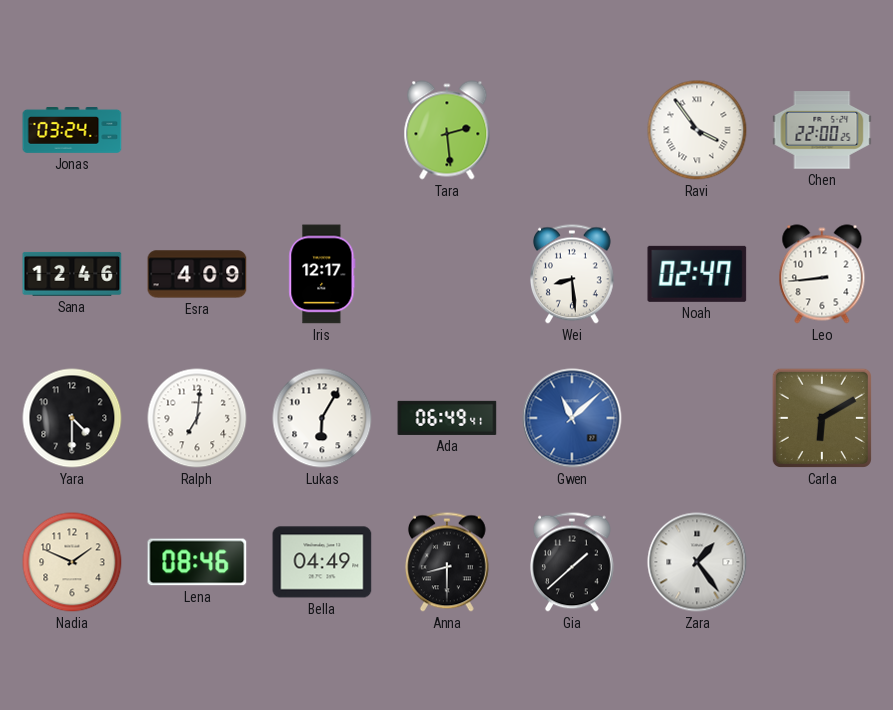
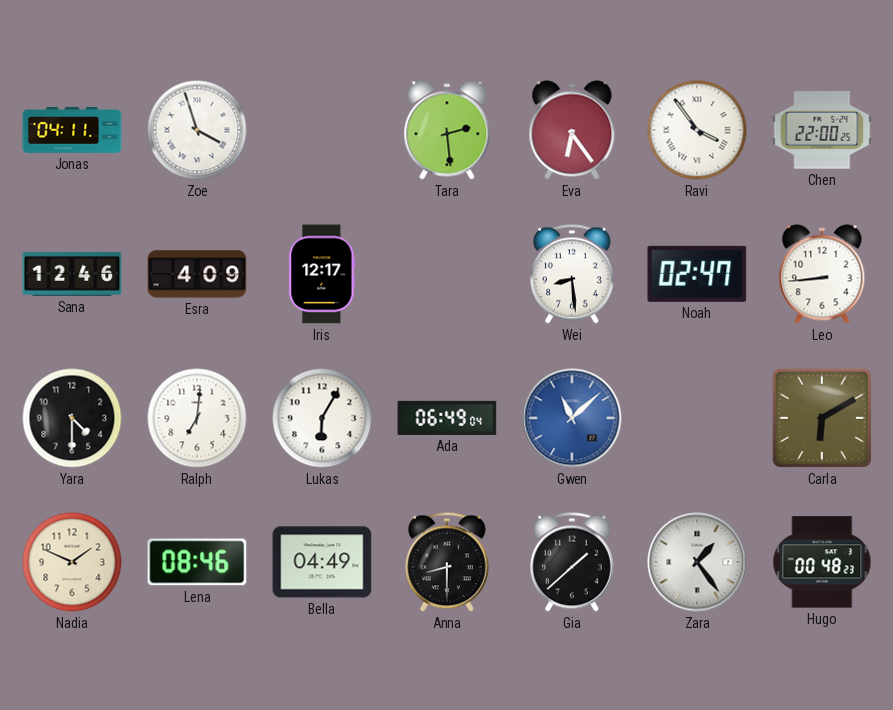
Jonas: 03:24 -> 04:11
Zoe: none -> 3:57
Eva: none -> 6:24
Ada: 06:49:41 -> 06:49:04
Hugo: none -> 00:48
